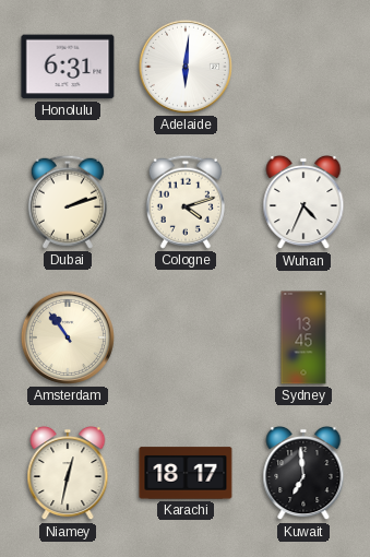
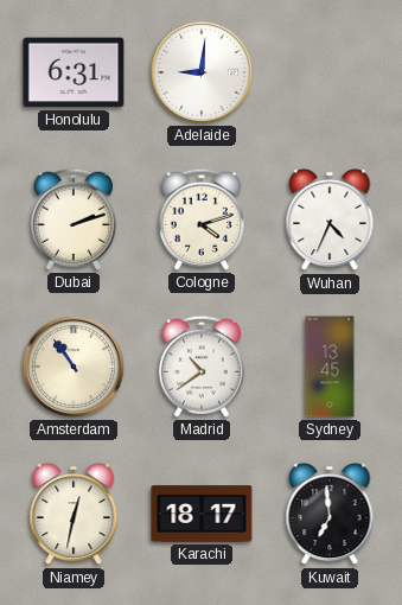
Adelaide: 6:01 -> 9:01
Madrid: none -> 10:39
